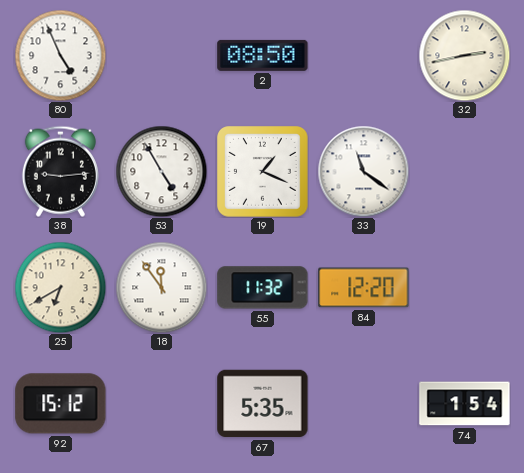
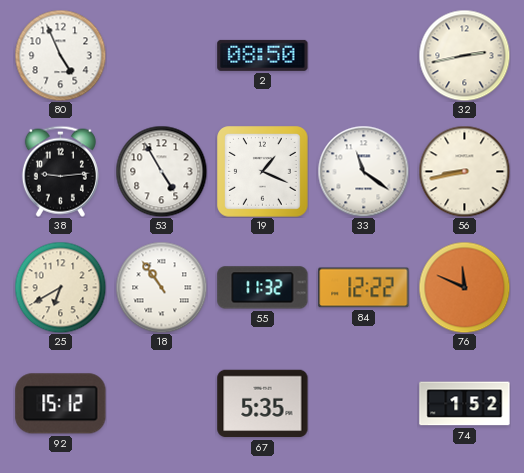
56: none -> 8:43
18: 11:54 -> 10:54
84: 12:20 -> 12:22
76: none -> 11:49
74: 1:54 -> 1:52
